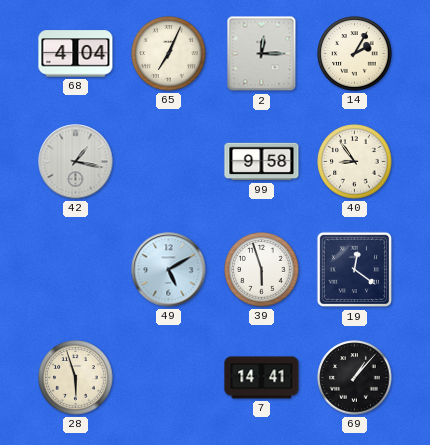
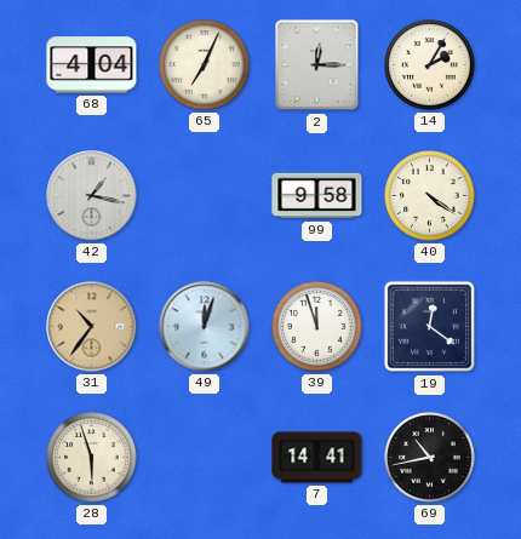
40: 8:54 -> 4:21
31: none -> 10:36
49: 5:10 -> 12:03
39: 5:57 -> 11:57
69: 1:07 -> 10:43
